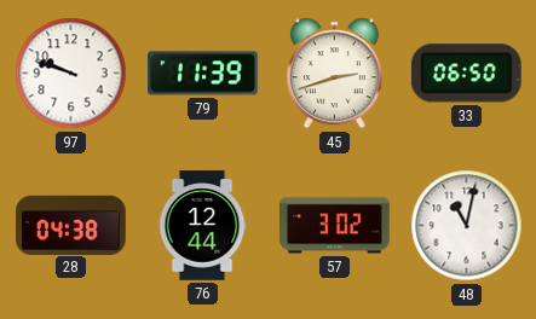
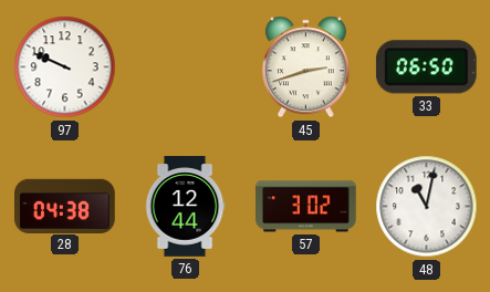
97: 9:48 -> 9:49
79: 11:39 -> none
